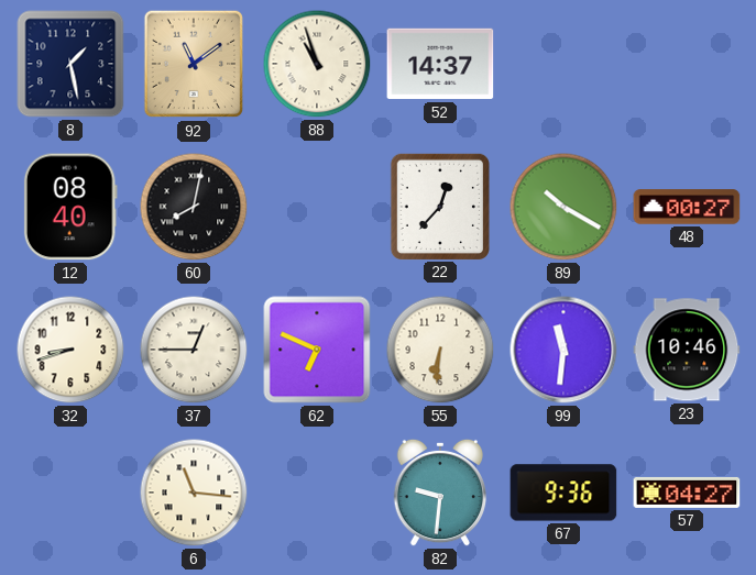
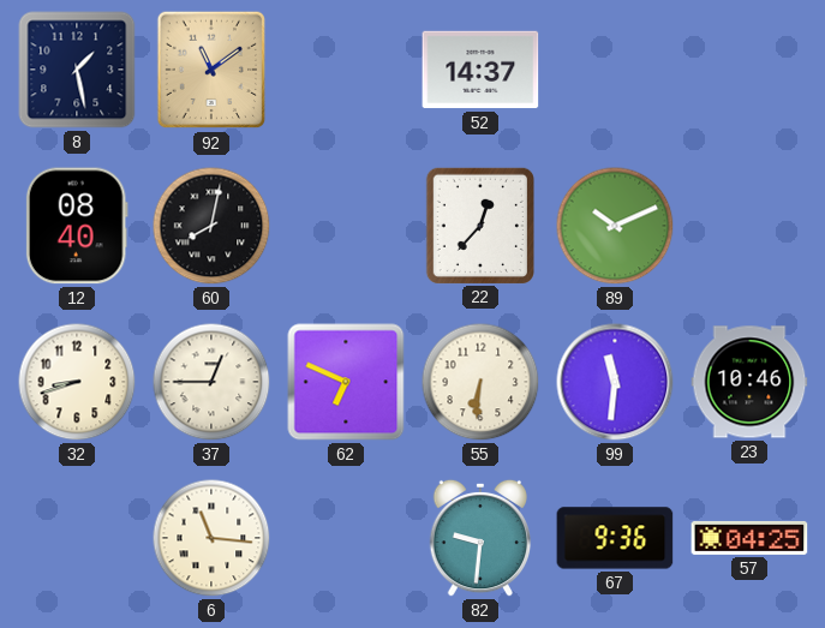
88: 10:57 -> none
89: 10:20 -> 10:11
48: 00:27 -> none
57: 04:27 -> 04:25
